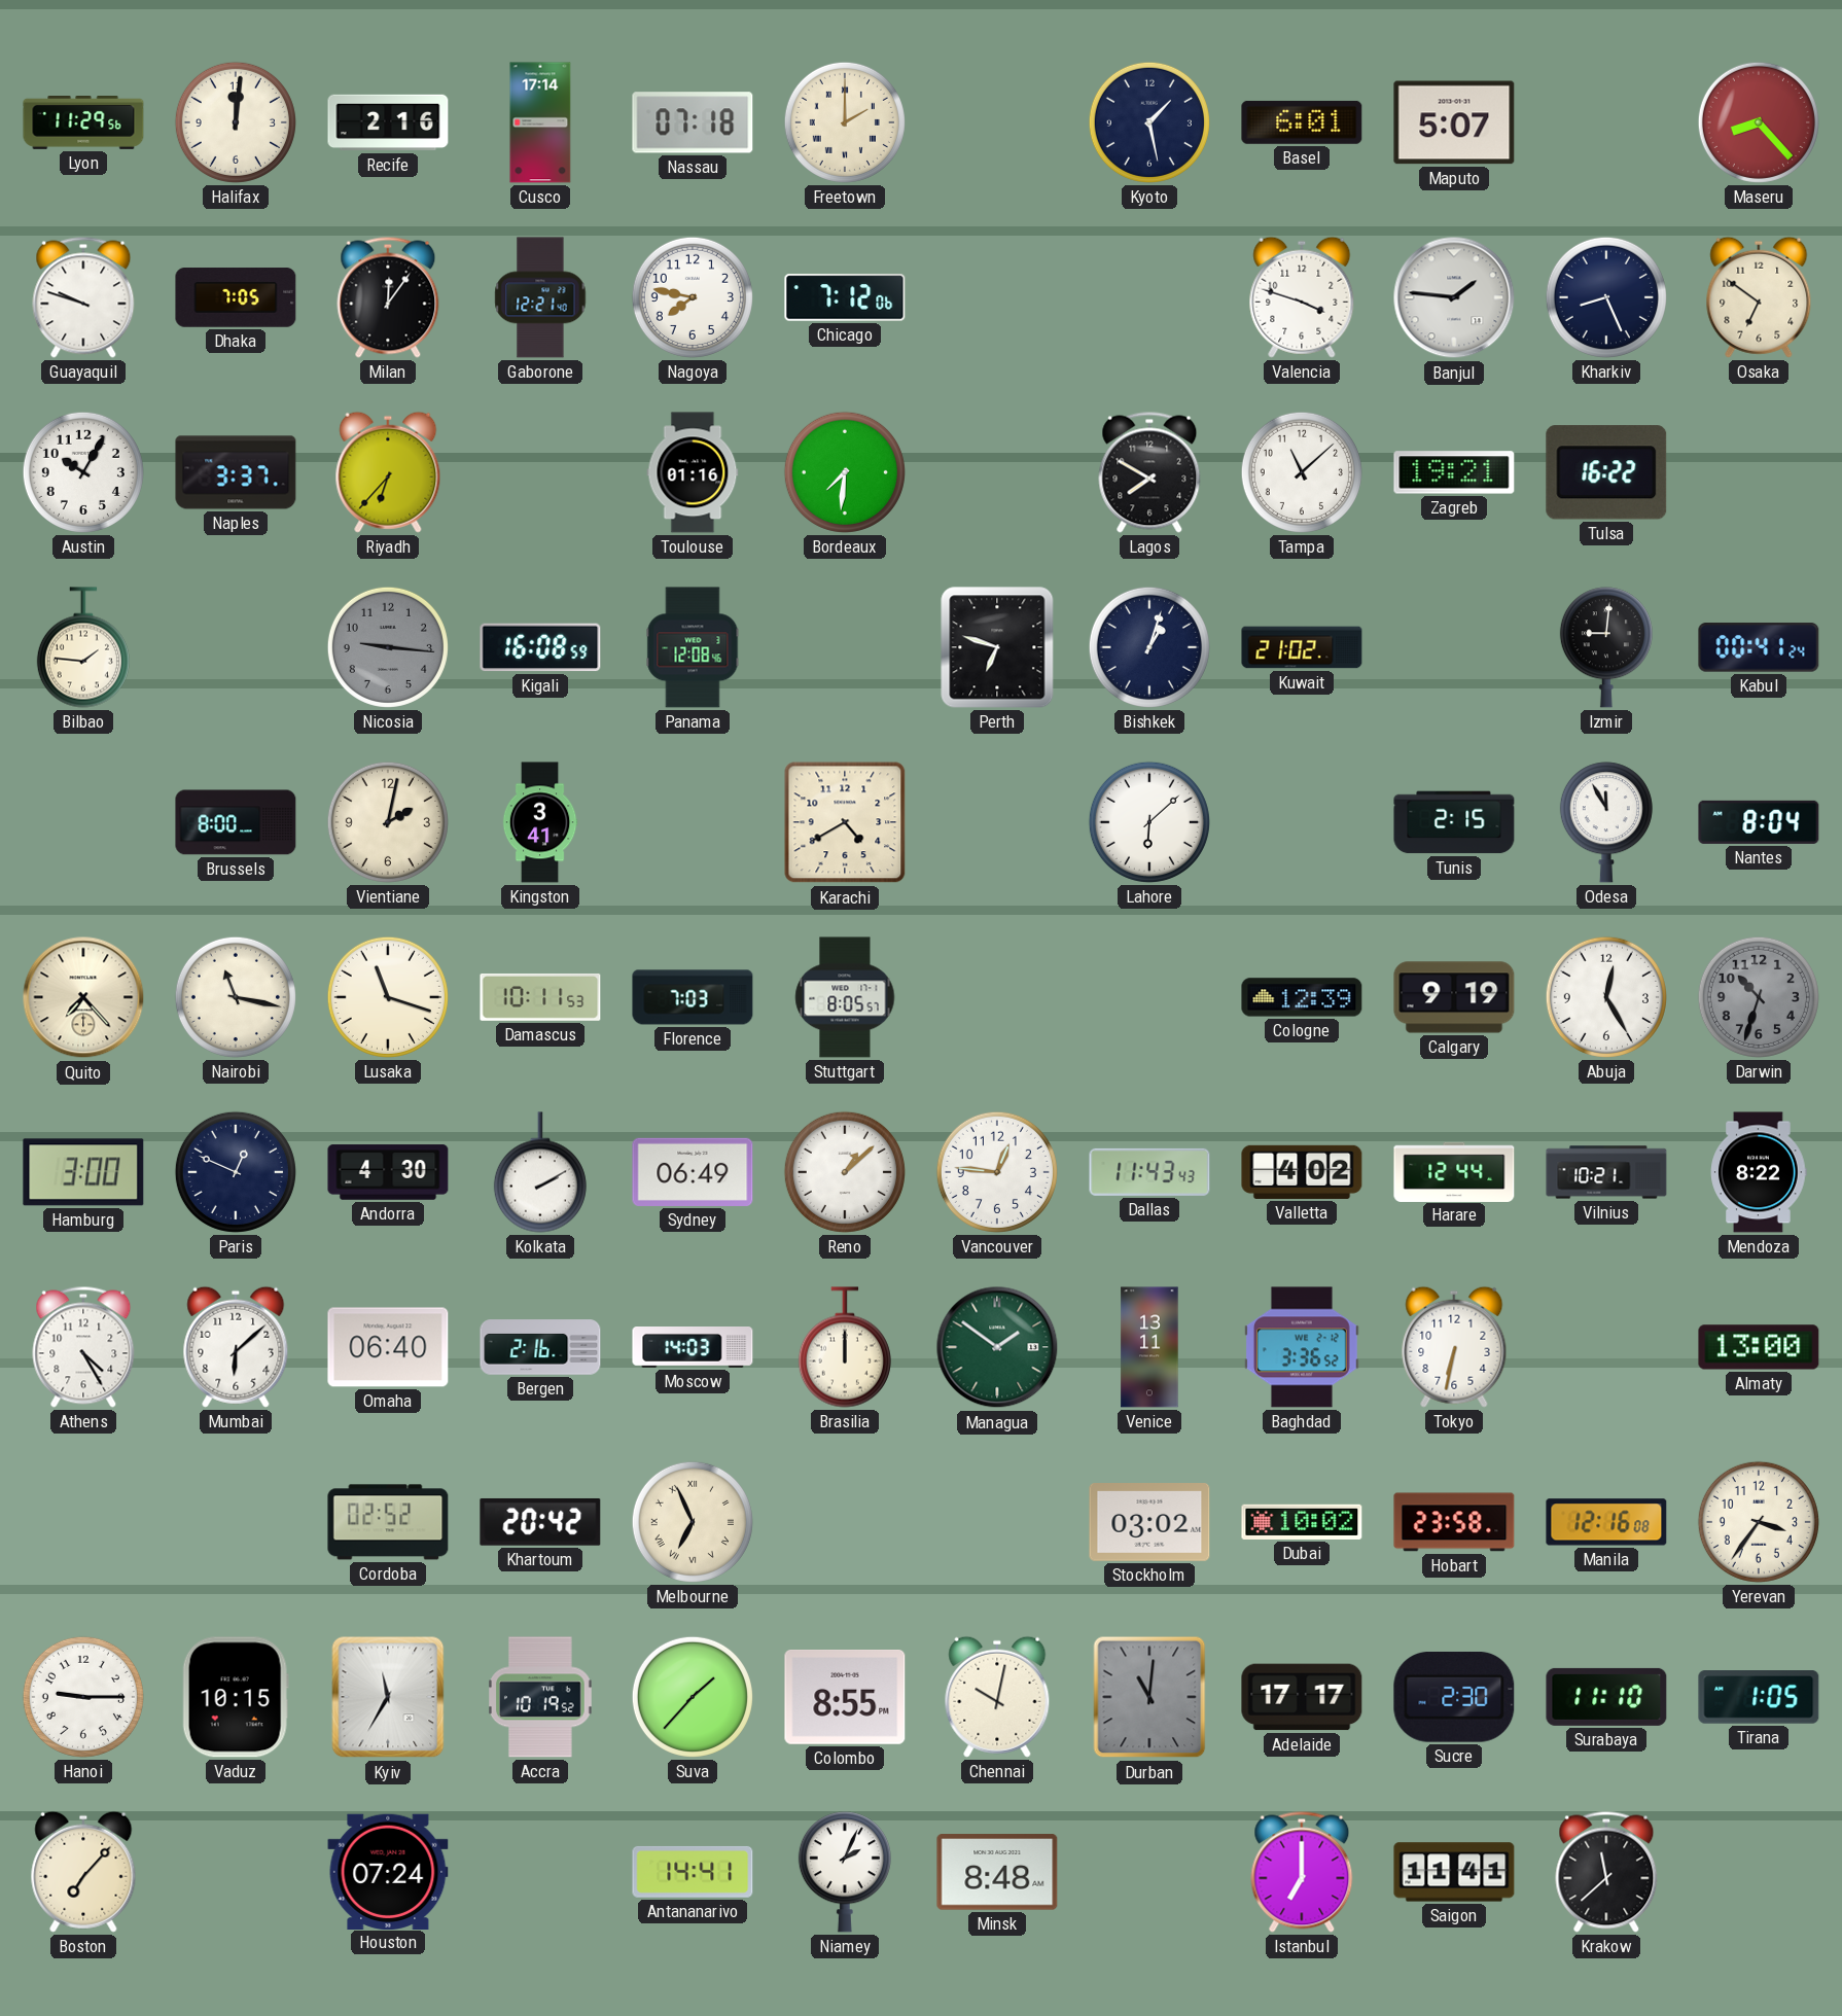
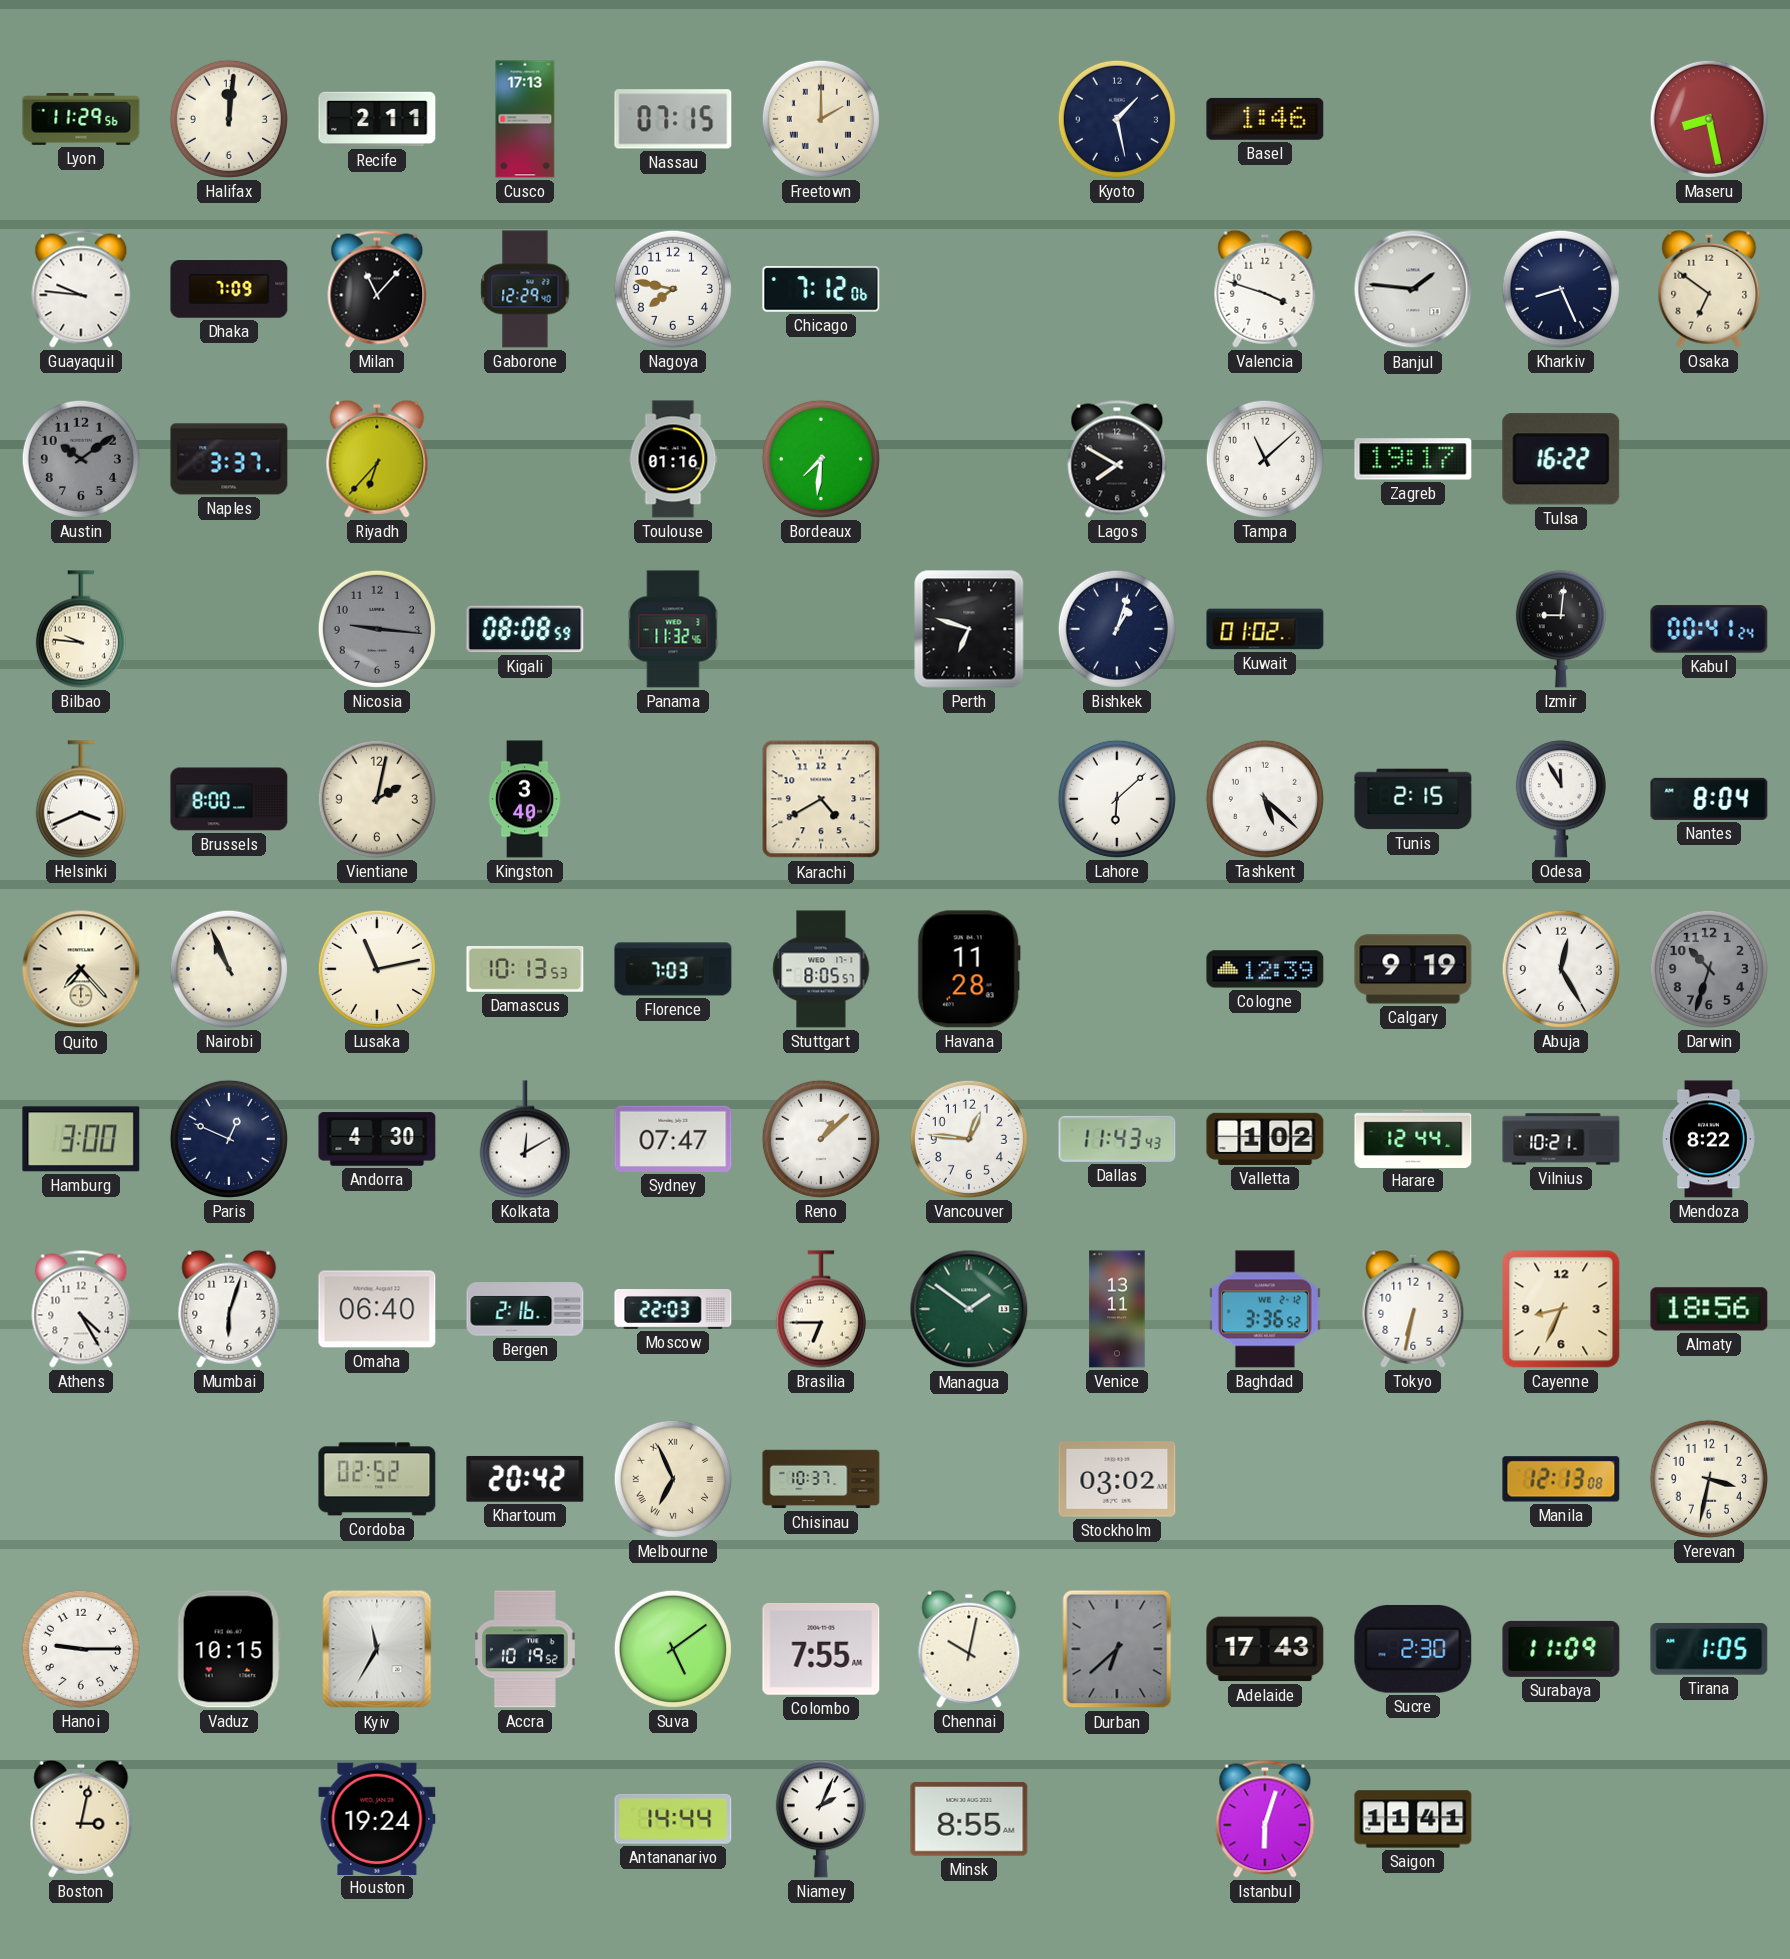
Recife: 2:16 -> 2:11
Cusco: 17:14 -> 17:13
Nassau: 07:18 -> 07:15
Basel: 6:01 -> 1:46
Maputo: 5:07 -> none
Maseru: 8:23 -> 8:28
Guayaquil: 9:48 -> 9:46
Dhaka: 7:05 -> 7:09
Milan: 12:06 -> 11:07
Gaborone: 12:21 -> 12:29
Austin: 10:05 -> 10:09
Austin dial: white -> grey
Zagreb: 19:21 -> 19:17
Bilbao: 1:46 -> 9:46
Kigali: 16:08 -> 08:08
Panama: 12:08 -> 11:32
Kuwait: 21:02 -> 01:02
Helsinki: none -> 3:41
Kingston: 3:41 -> 3:40
Tashkent: none -> 5:22
Nairobi: 11:17 -> 10:56
Lusaka: 11:18 -> 11:13
Damascus: 10:11 -> 10:13
Havana: none -> 11:28
Kolkata: 2:10 -> 12:10
Sydney: 06:49 -> 07:47
Valletta: 4:02 -> 1:02
Mumbai: 6:08 -> 6:03
Moscow: 14:03 -> 22:03
Brasilia: 12:00 -> 6:45
Cayenne: none -> 8:34
Almaty: 13:00 -> 18:56
Chisinau: none -> 10:37
Dubai: 10:02 -> none
Hobart: 23:58 -> none
Manila: 12:16 -> 12:13
Yerevan: 3:36 -> 3:32
Suva: 1:37 -> 5:09
Colombo: 8:55 -> 7:55
Durban: 11:01 -> 6:38
Adelaide: 17:17 -> 17:43
Surabaya: 11:10 -> 11:09
Boston: 7:07 -> 3:02
Houston: 07:24 -> 19:24
Antananarivo: 14:41 -> 14:44
Minsk: 8:48 -> 8:55
Istanbul: 7:00 -> 6:03
Krakow: 11:38 -> none
